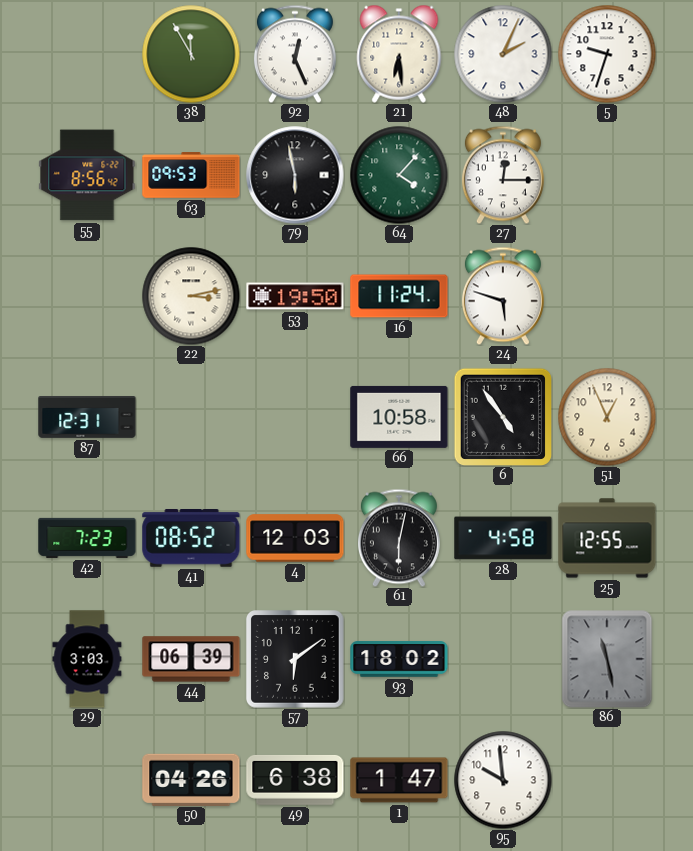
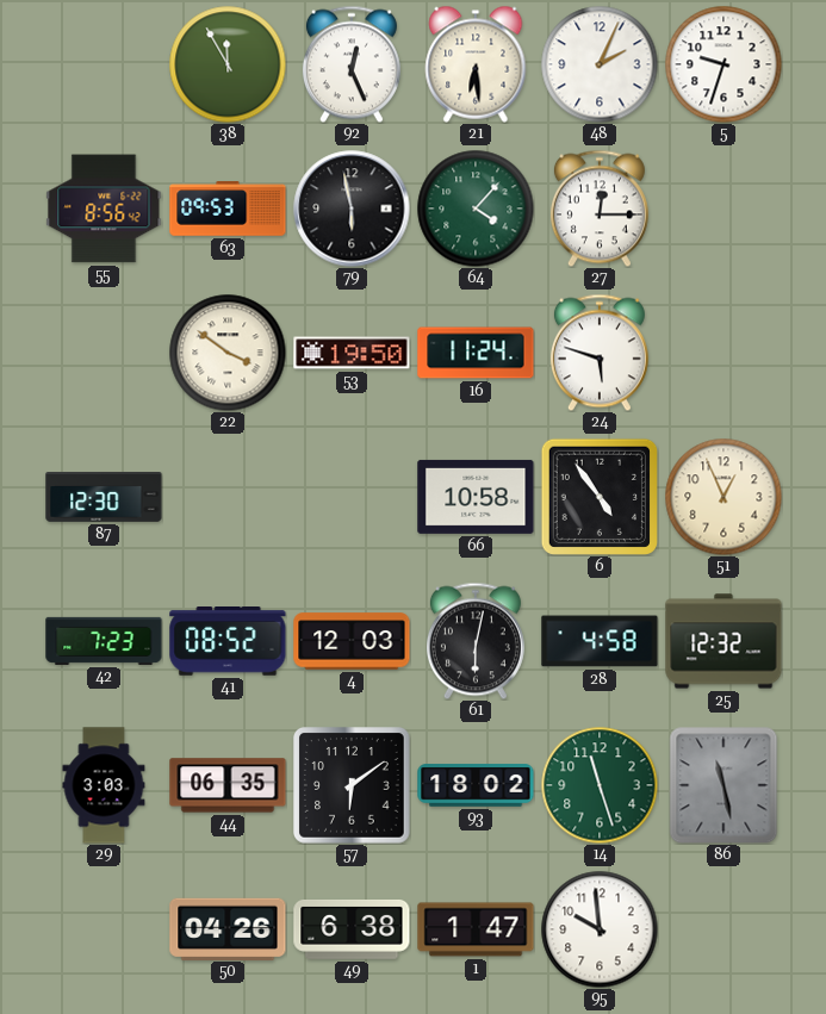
22: 3:13 -> 3:51
87: 12:31 -> 12:30
25: 12:55 -> 12:32
44: 06:39 -> 06:35
14: none -> 11:27
